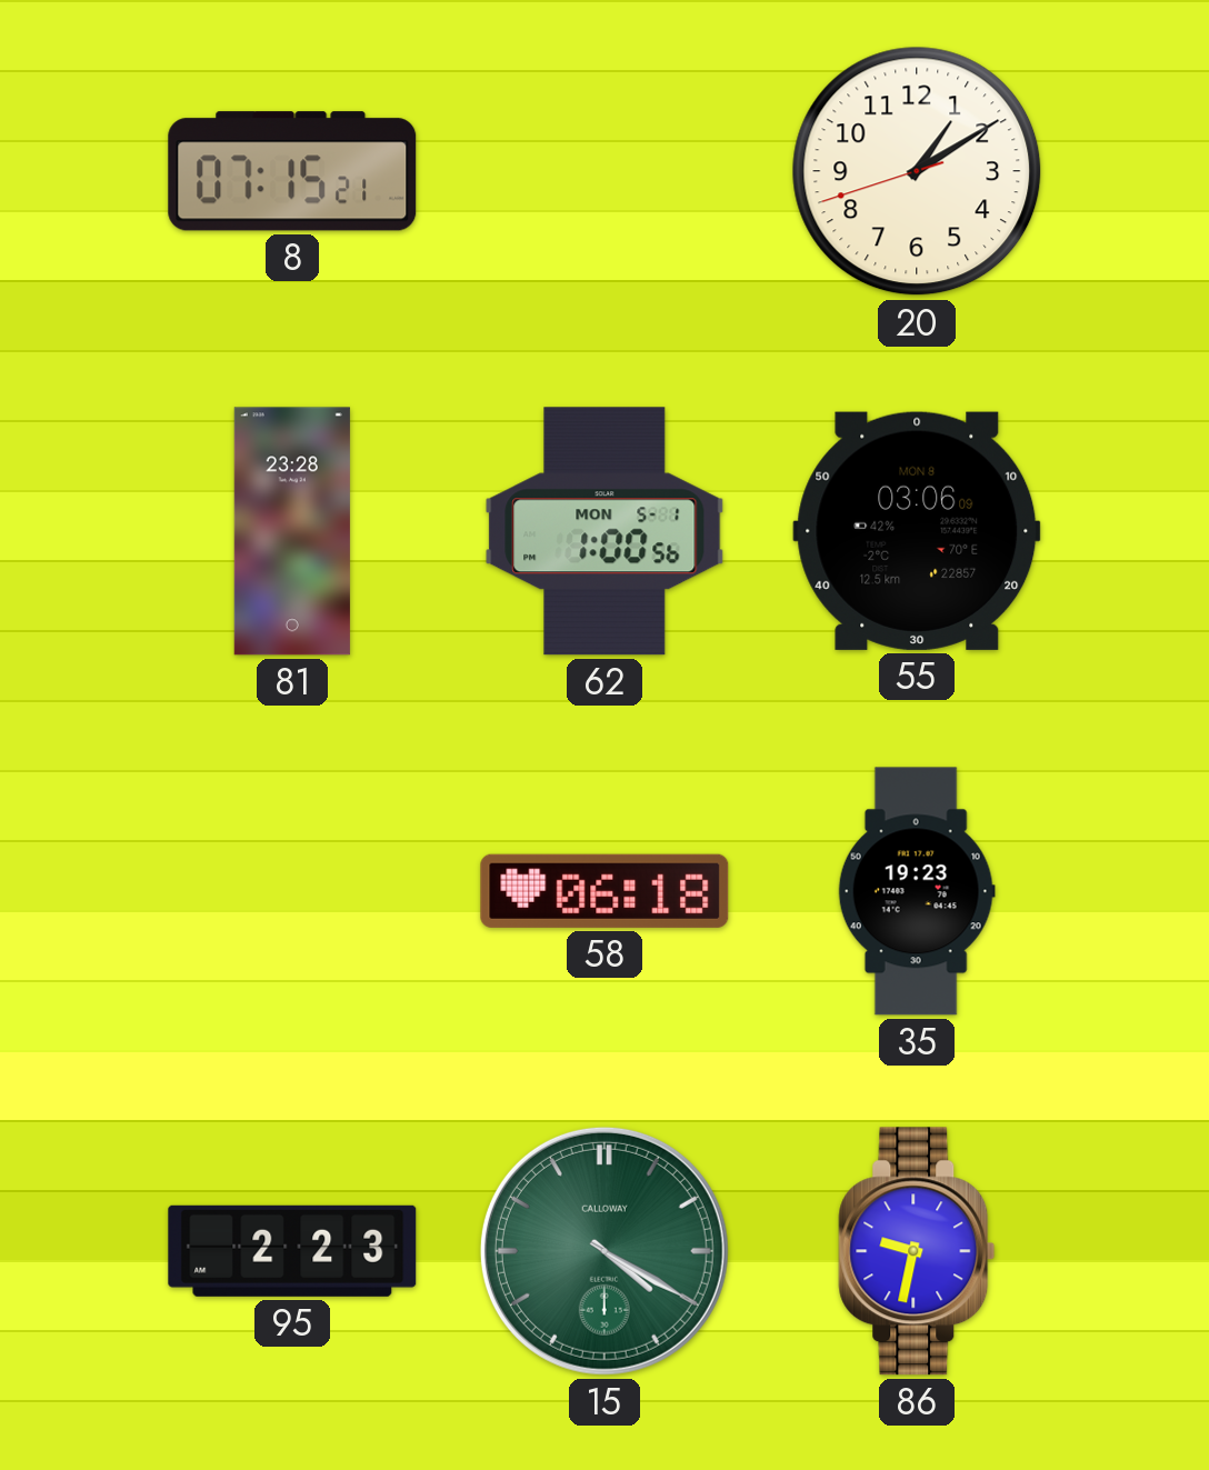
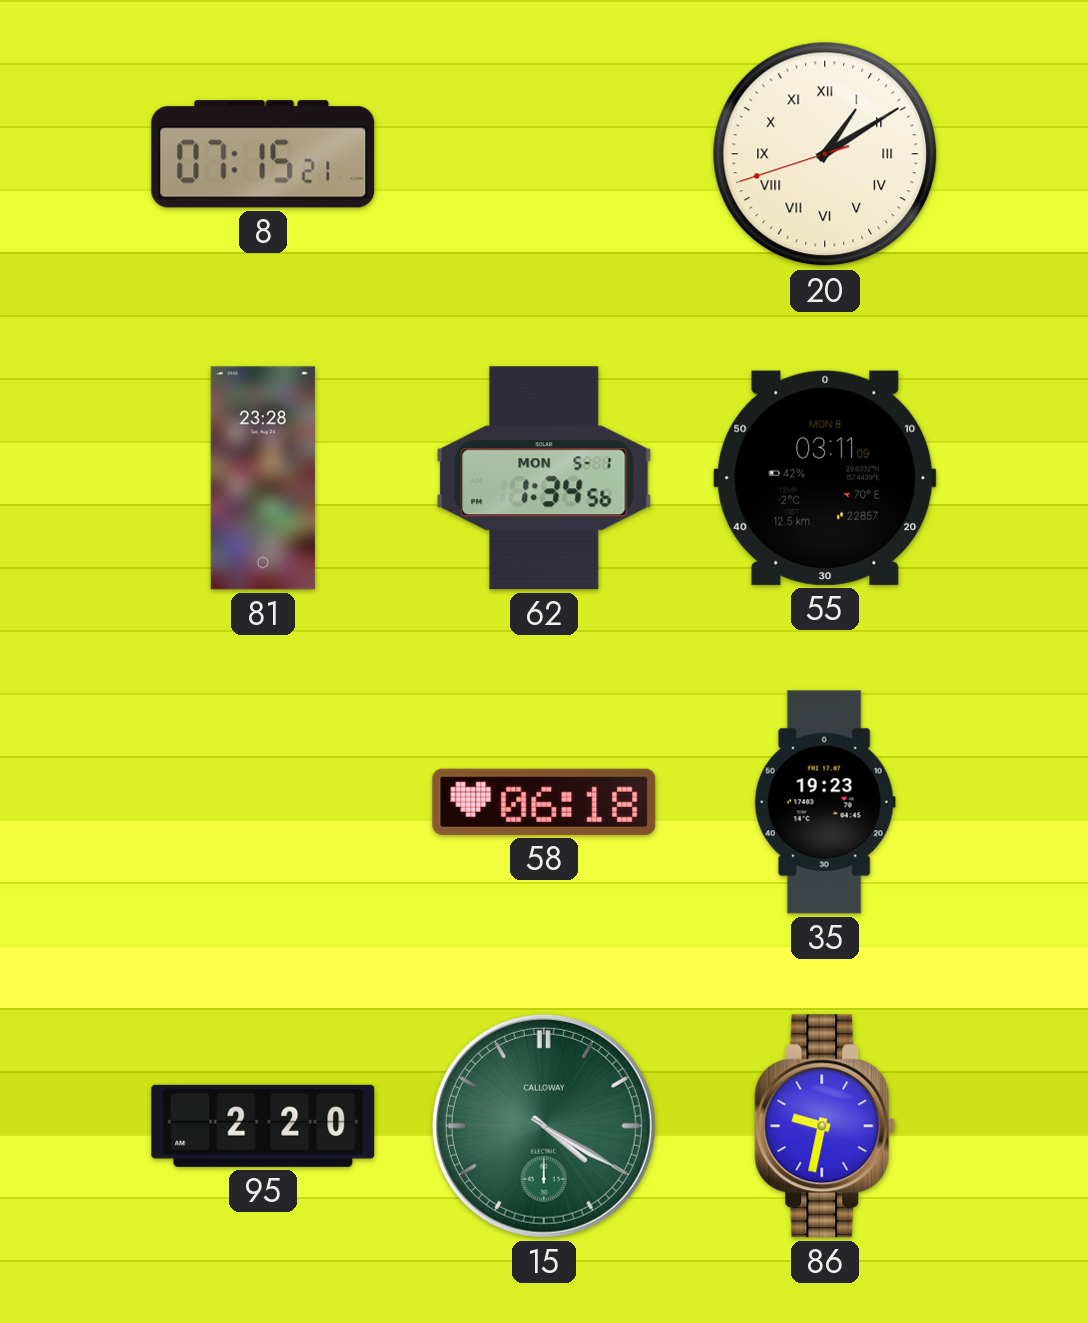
20 numerals: Arabic -> Roman
62: 1:00 -> 1:34
55: 03:06 -> 03:11
95: 2:23 -> 2:20
